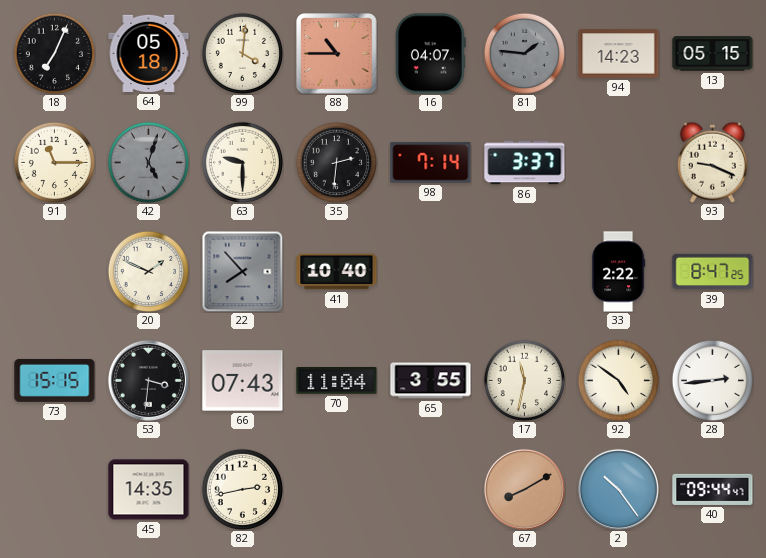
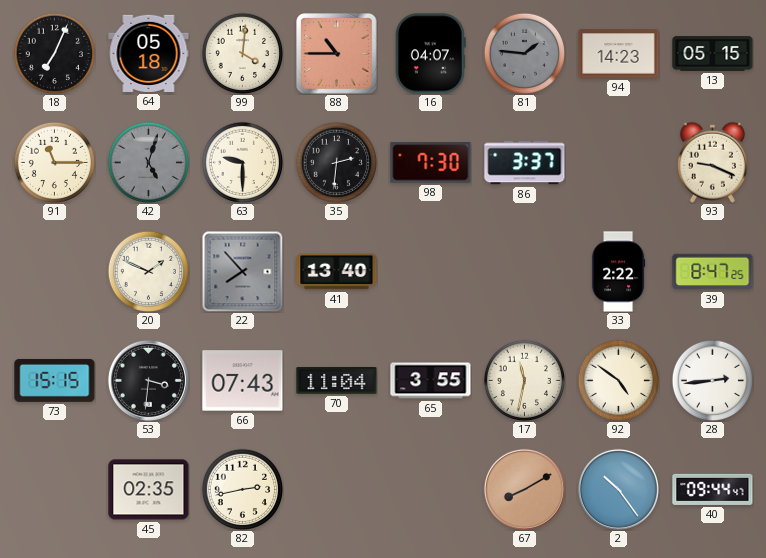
98: 7:14 -> 7:30
41: 10:40 -> 13:40
45: 14:35 -> 02:35
